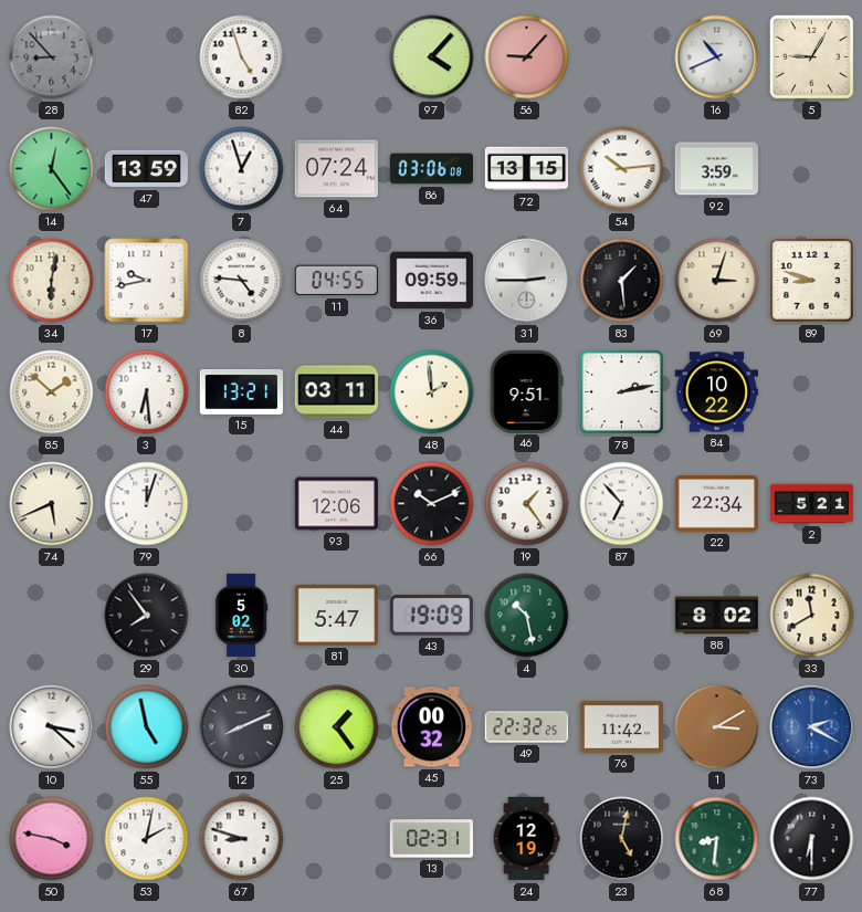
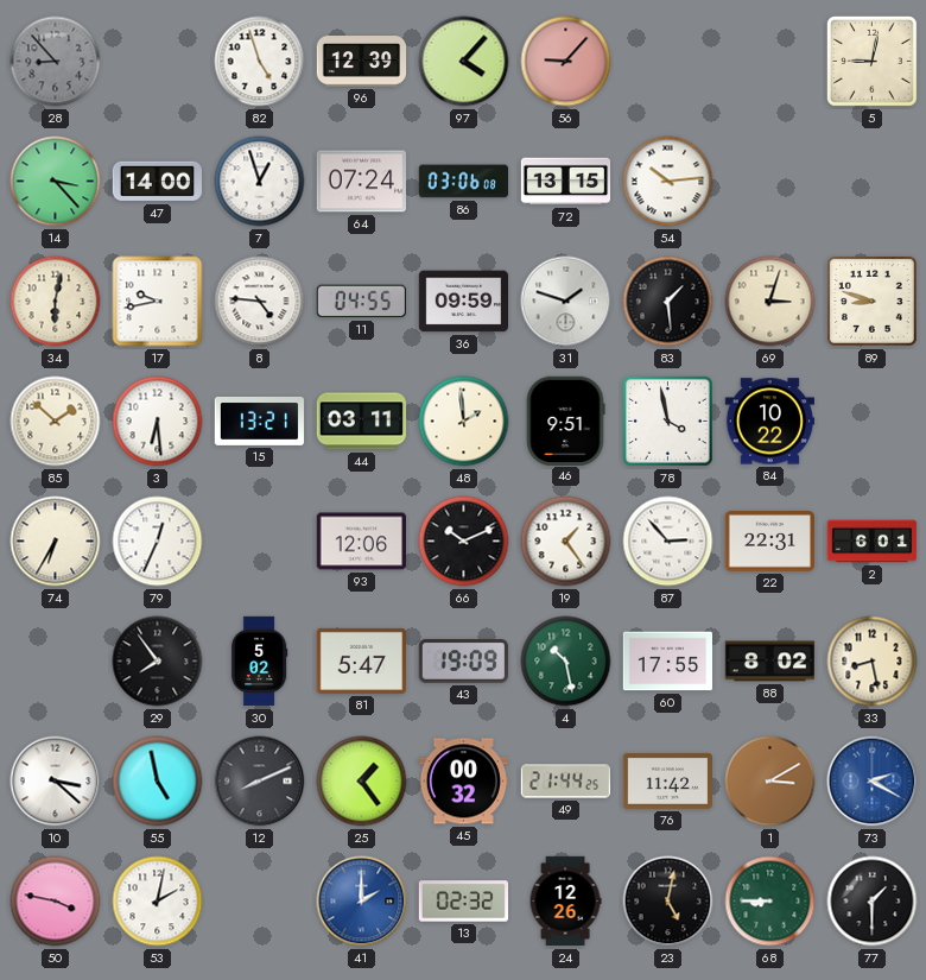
96: none -> 12:39
16: 10:41 -> none
5: 9:05 -> 9:02
14: 12:24 -> 3:23
47: 13:59 -> 14:00
92: 3:59 -> none
31: 2:45 -> 1:48
78: 2:13 -> 3:58
74: 5:41 -> 6:35
79: 12:03 -> 12:34
87: 6:53 -> 2:53
22: 22:34 -> 22:31
2: 5:21 -> 6:01
60: none -> 17:55
33: 11:40 -> 8:28
49: 22:32 -> 21:44
67: 8:48 -> none
41: none -> 2:00
13: 02:31 -> 02:32
24: 12:19 -> 12:26
68: 8:31 -> 8:45
77: 6:30 -> 1:30
